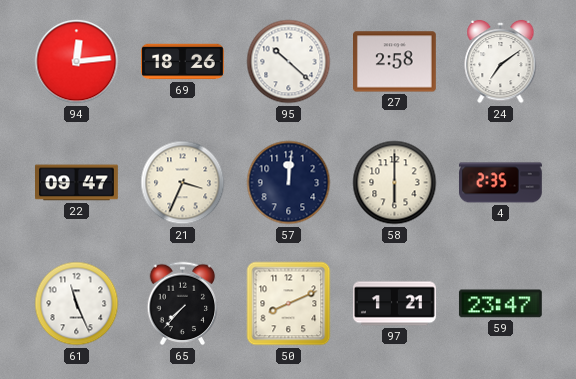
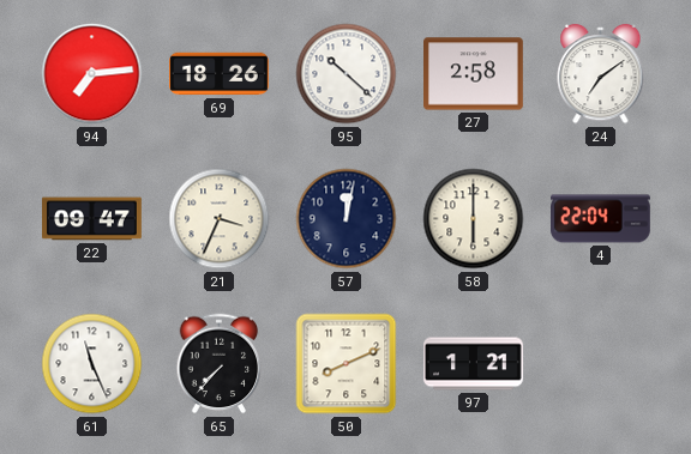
94: 12:14 -> 7:14
57: 12:01 -> 12:02
4: 2:35 -> 22:04
59: 23:47 -> none
